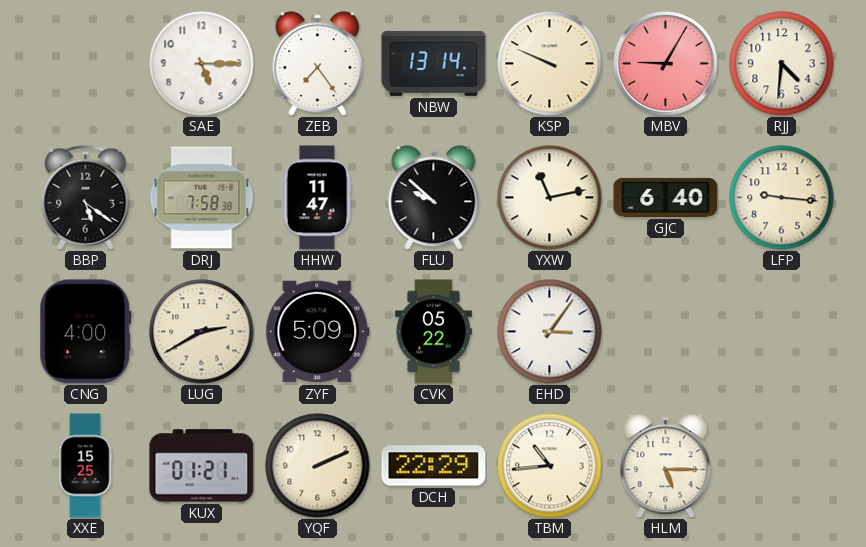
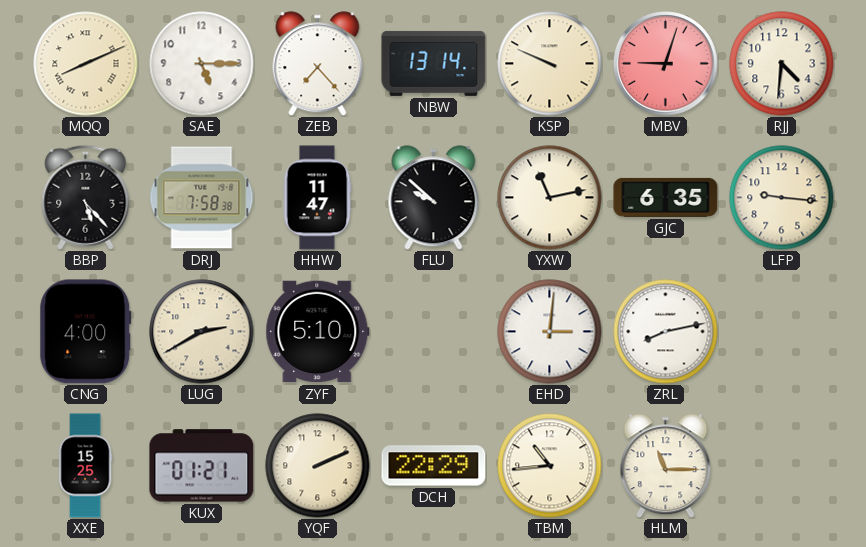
MQQ: none -> 8:11
ZEB: 7:24 -> 7:23
MBV: 9:05 -> 9:03
BBP: 5:21 -> 5:23
GJC: 6:40 -> 6:35
ZYF: 5:09 -> 5:10
CVK: 05:22 -> none
EHD: 3:06 -> 3:01
ZRL: none -> 8:13
HLM: 5:15 -> 11:15
